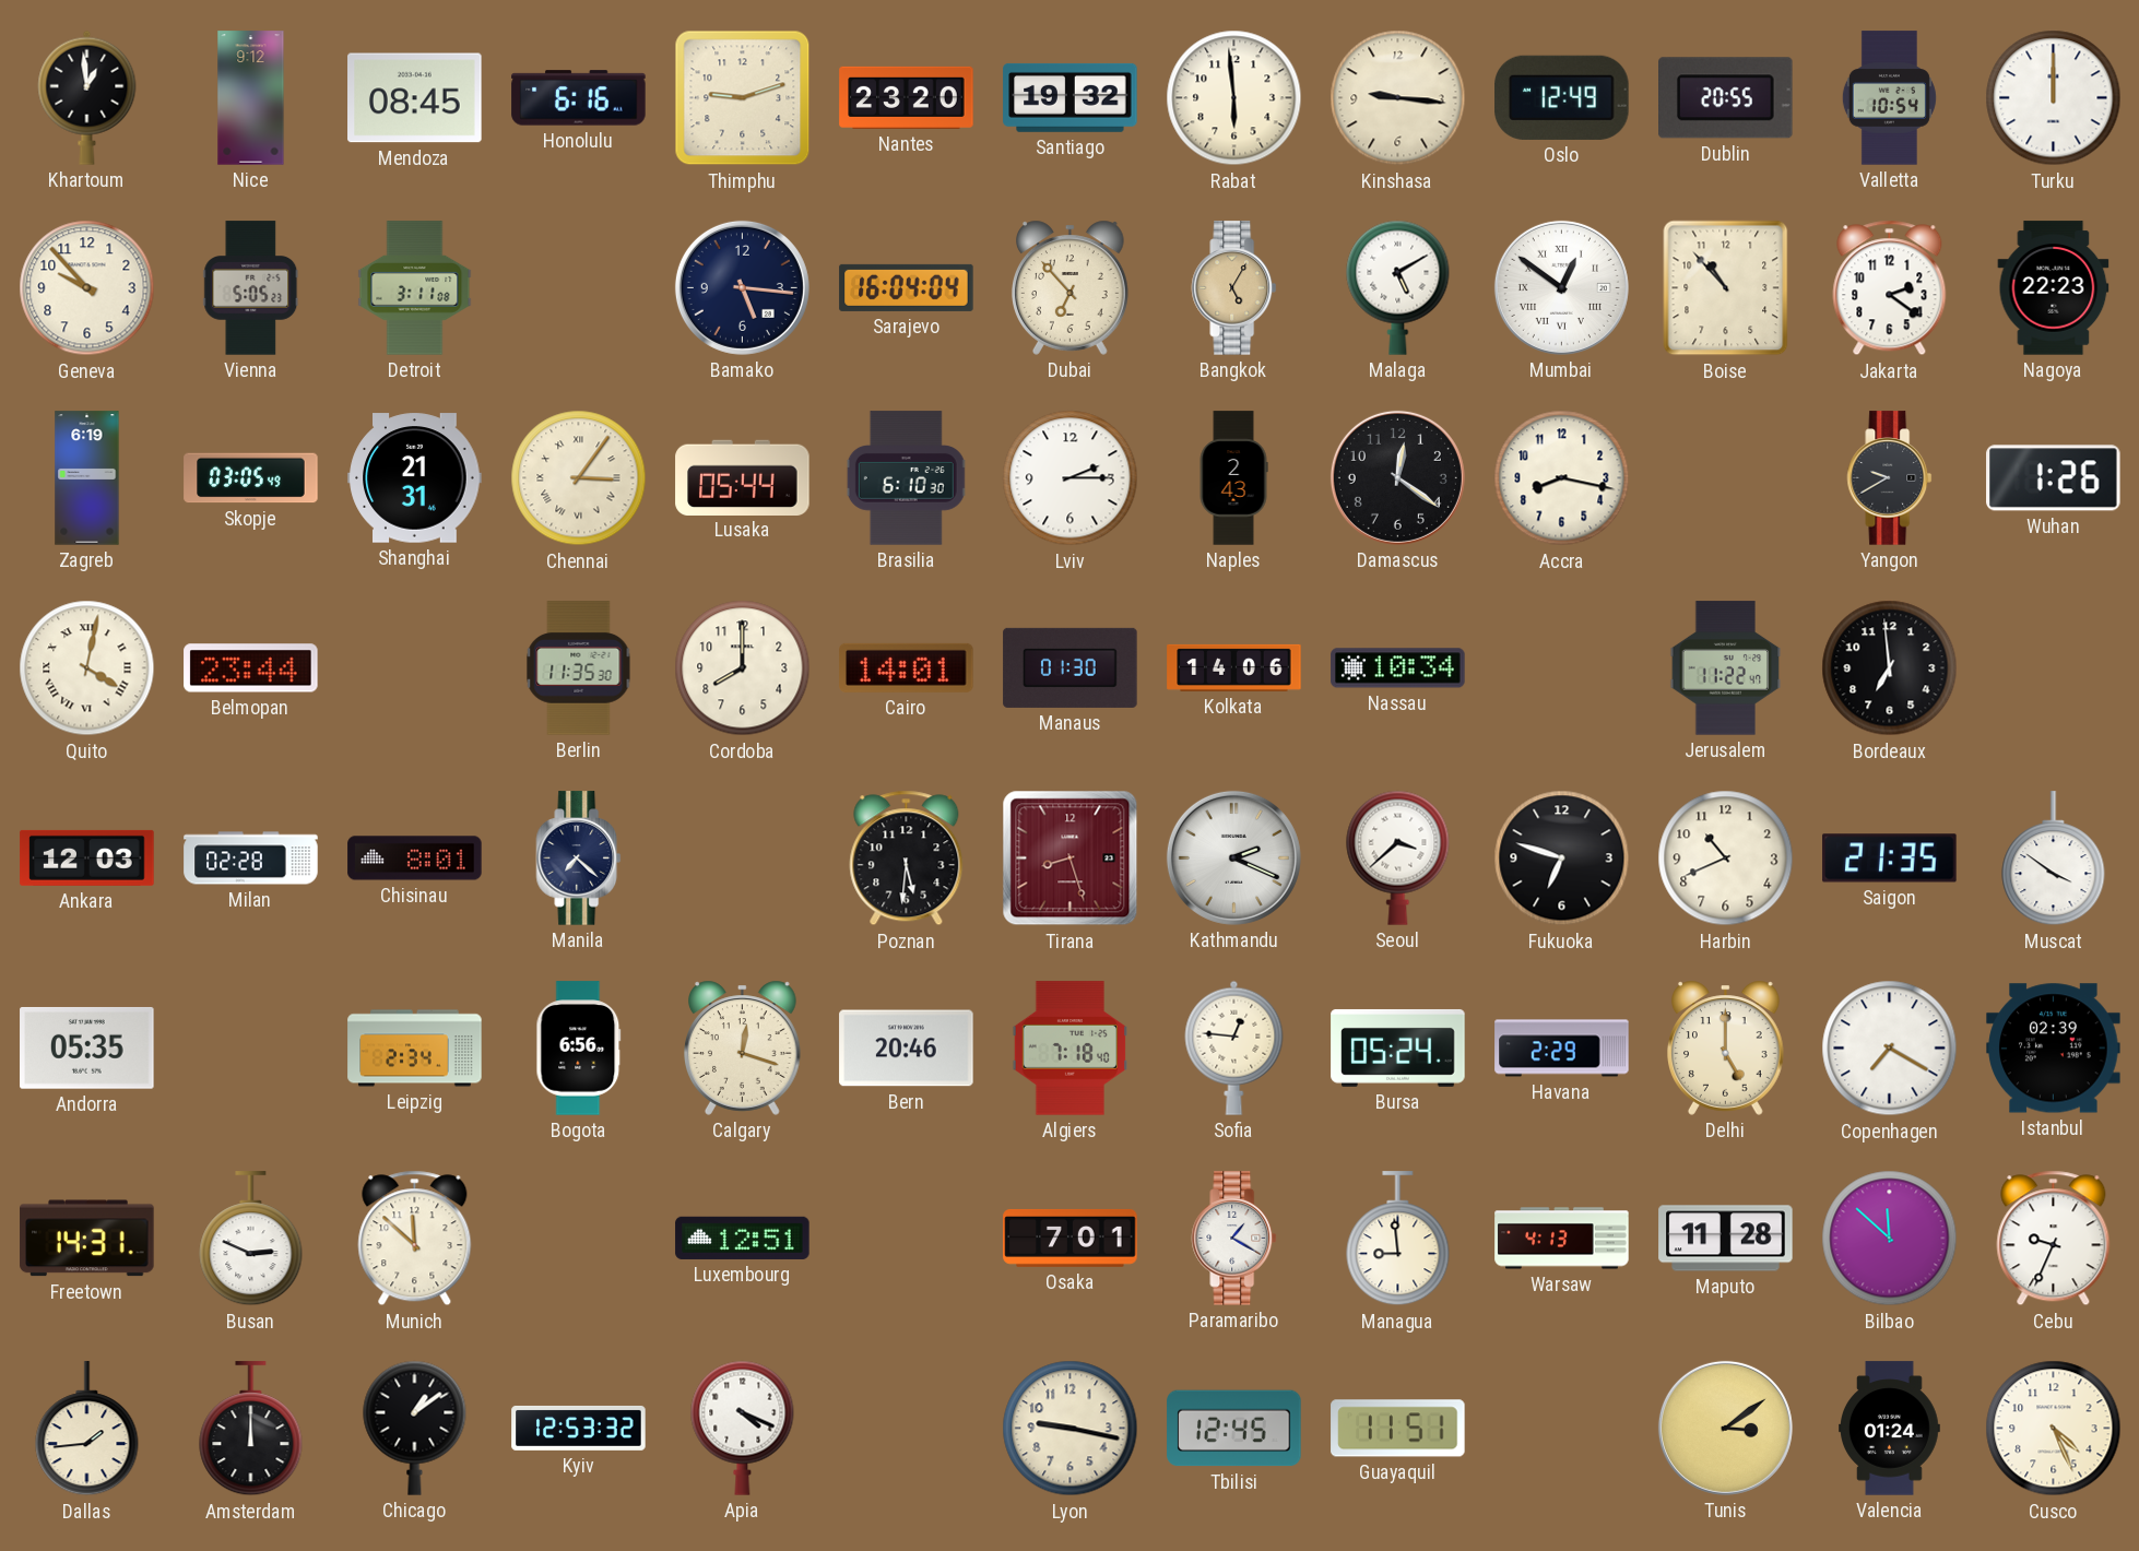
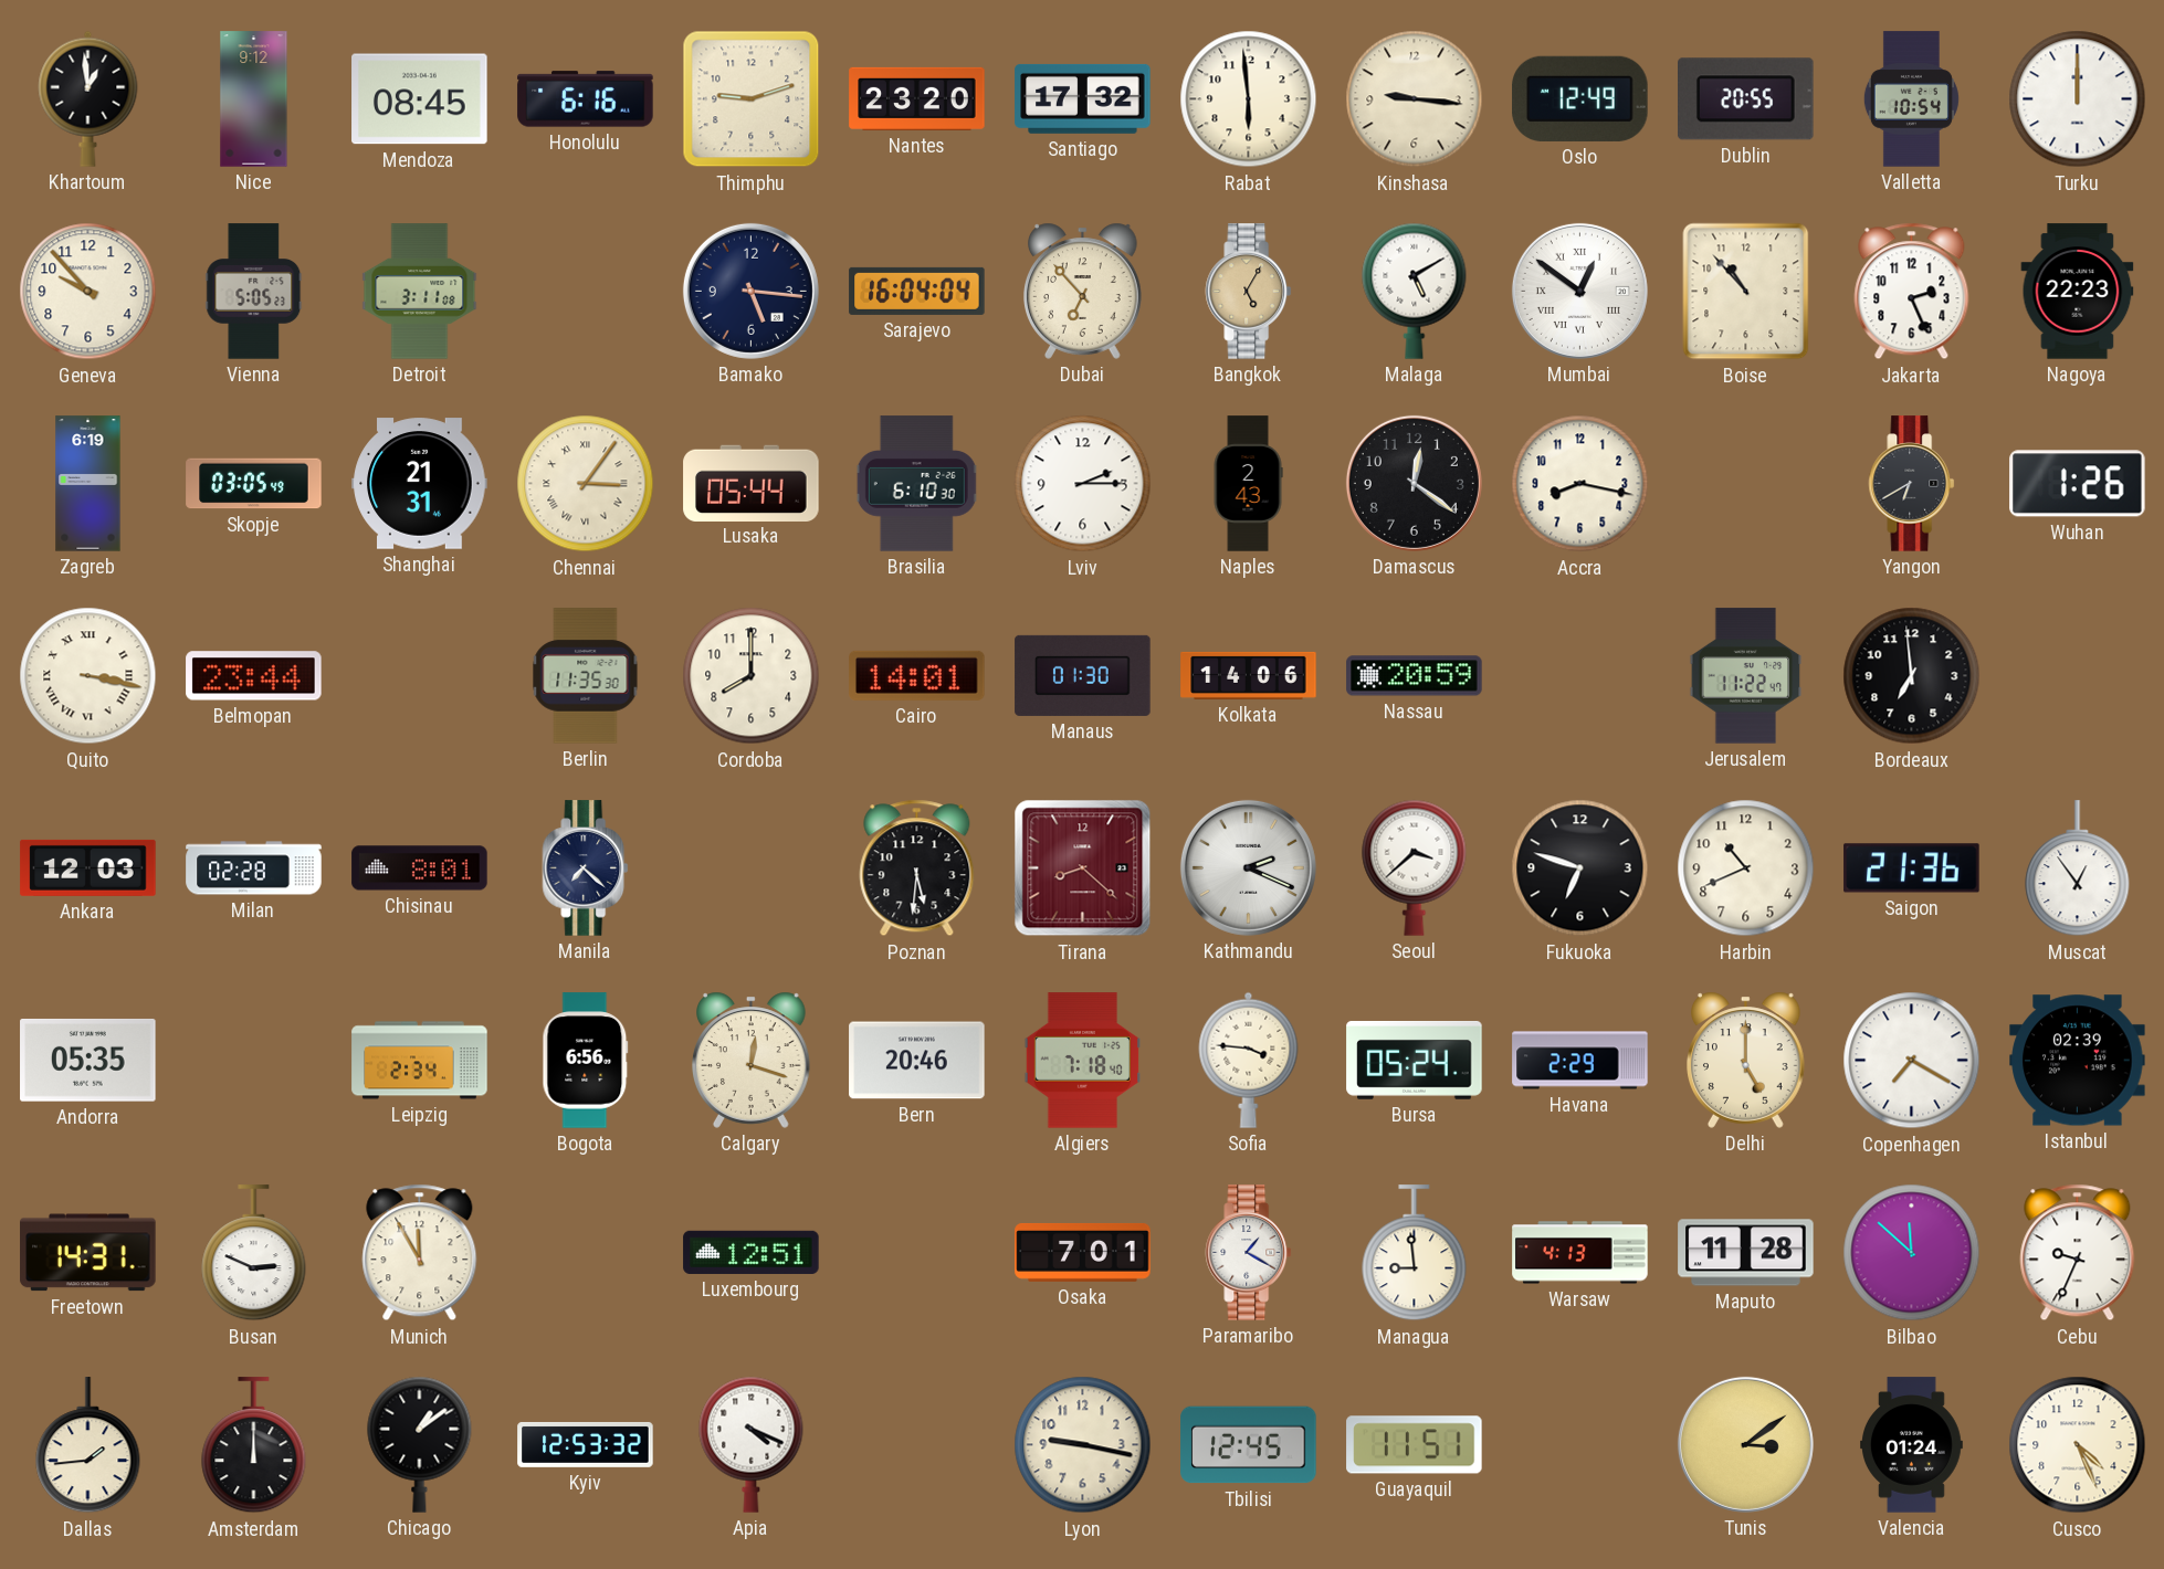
Santiago: 19:32 -> 17:32
Jakarta: 2:21 -> 2:26
Yangon: 9:40 -> 6:40
Quito: 4:02 -> 3:17
Nassau: 10:34 -> 20:59
Tirana: 8:27 -> 8:22
Saigon: 21:35 -> 21:36
Muscat: 3:51 -> 12:54
Sofia: 12:46 -> 3:46
Munich: 11:52 -> 11:55
